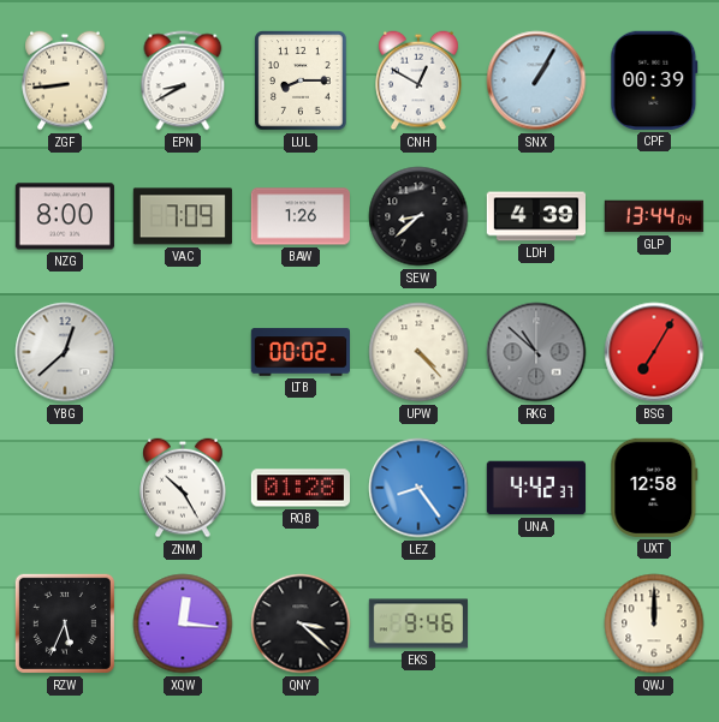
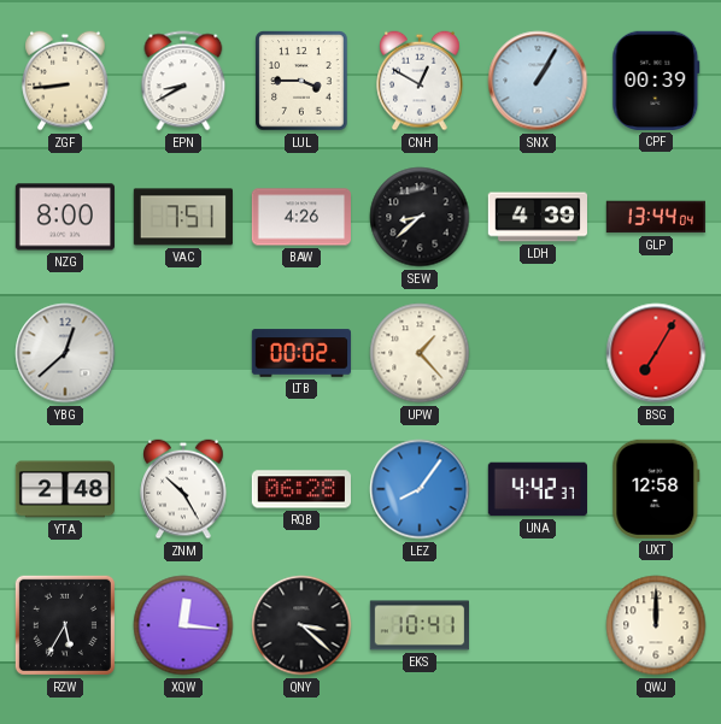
LUL: 8:15 -> 3:45
VAC: 7:09 -> 7:51
BAW: 1:26 -> 4:26
UPW: 4:23 -> 1:23
RKG: 10:52 -> none
YTA: none -> 2:48
RQB: 01:28 -> 06:28
LEZ: 8:24 -> 8:06
RZW: 5:34 -> 5:35
EKS: 9:46 -> 10:41
